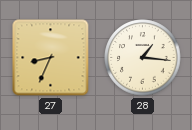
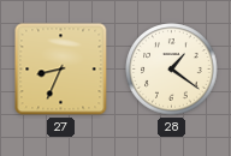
28: 1:16 -> 1:21
